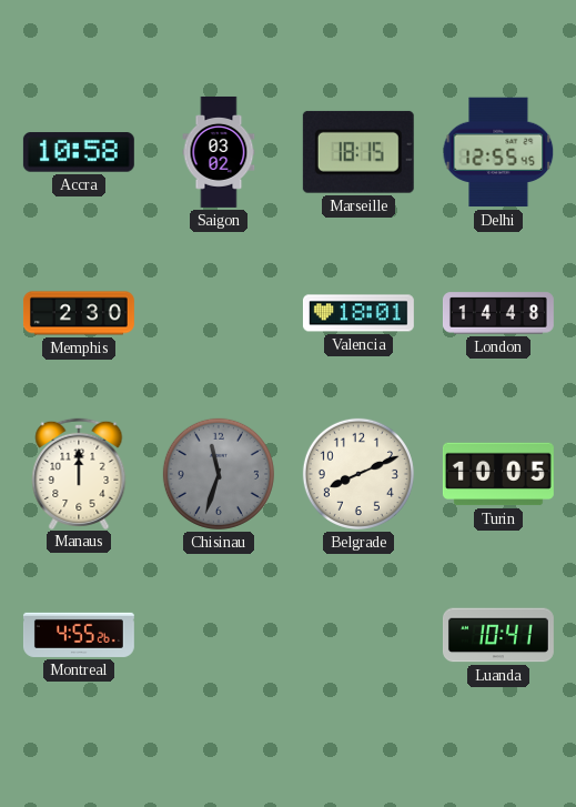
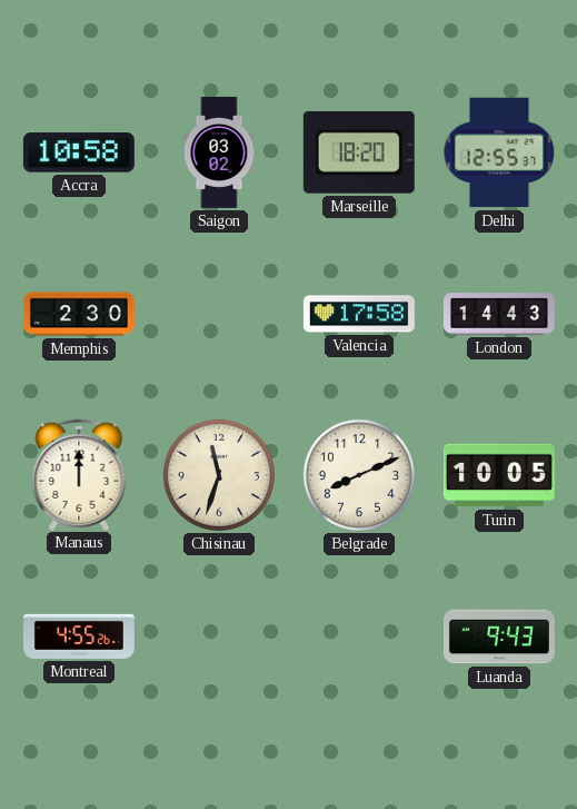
Marseille: 18:15 -> 18:20
Delhi: 12:55:45 -> 12:55:37
Valencia: 18:01 -> 17:58
London: 14:48 -> 14:43
Chisinau dial: grey -> cream
Luanda: 10:41 -> 9:43
